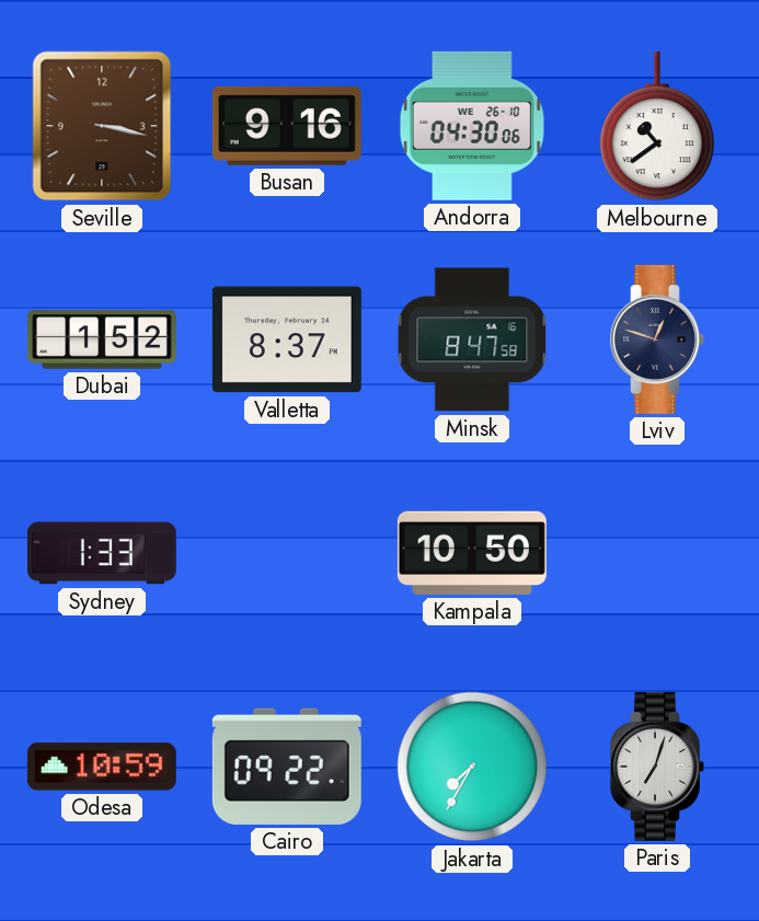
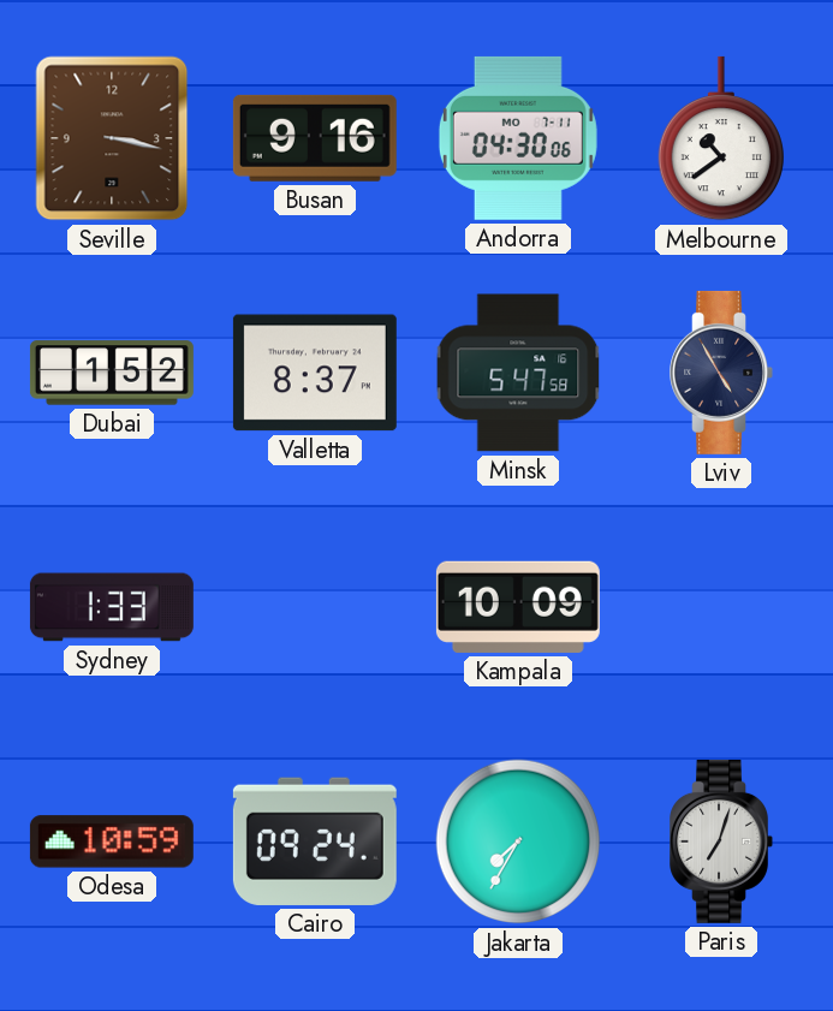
Andorra date: WE 26-10 -> MO 7-11
Minsk: 8:47 -> 5:47
Lviv: 12:48 -> 4:55
Kampala: 10:50 -> 10:09
Cairo: 09:22 -> 09:24
